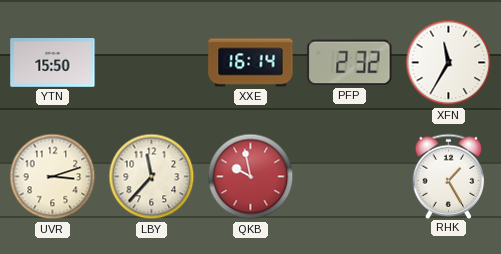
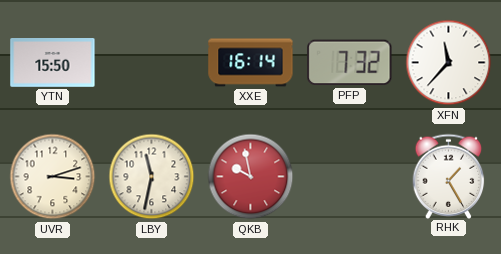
PFP: 2:32 -> 7:32
XFN: 11:35 -> 11:37
LBY: 11:37 -> 11:32
